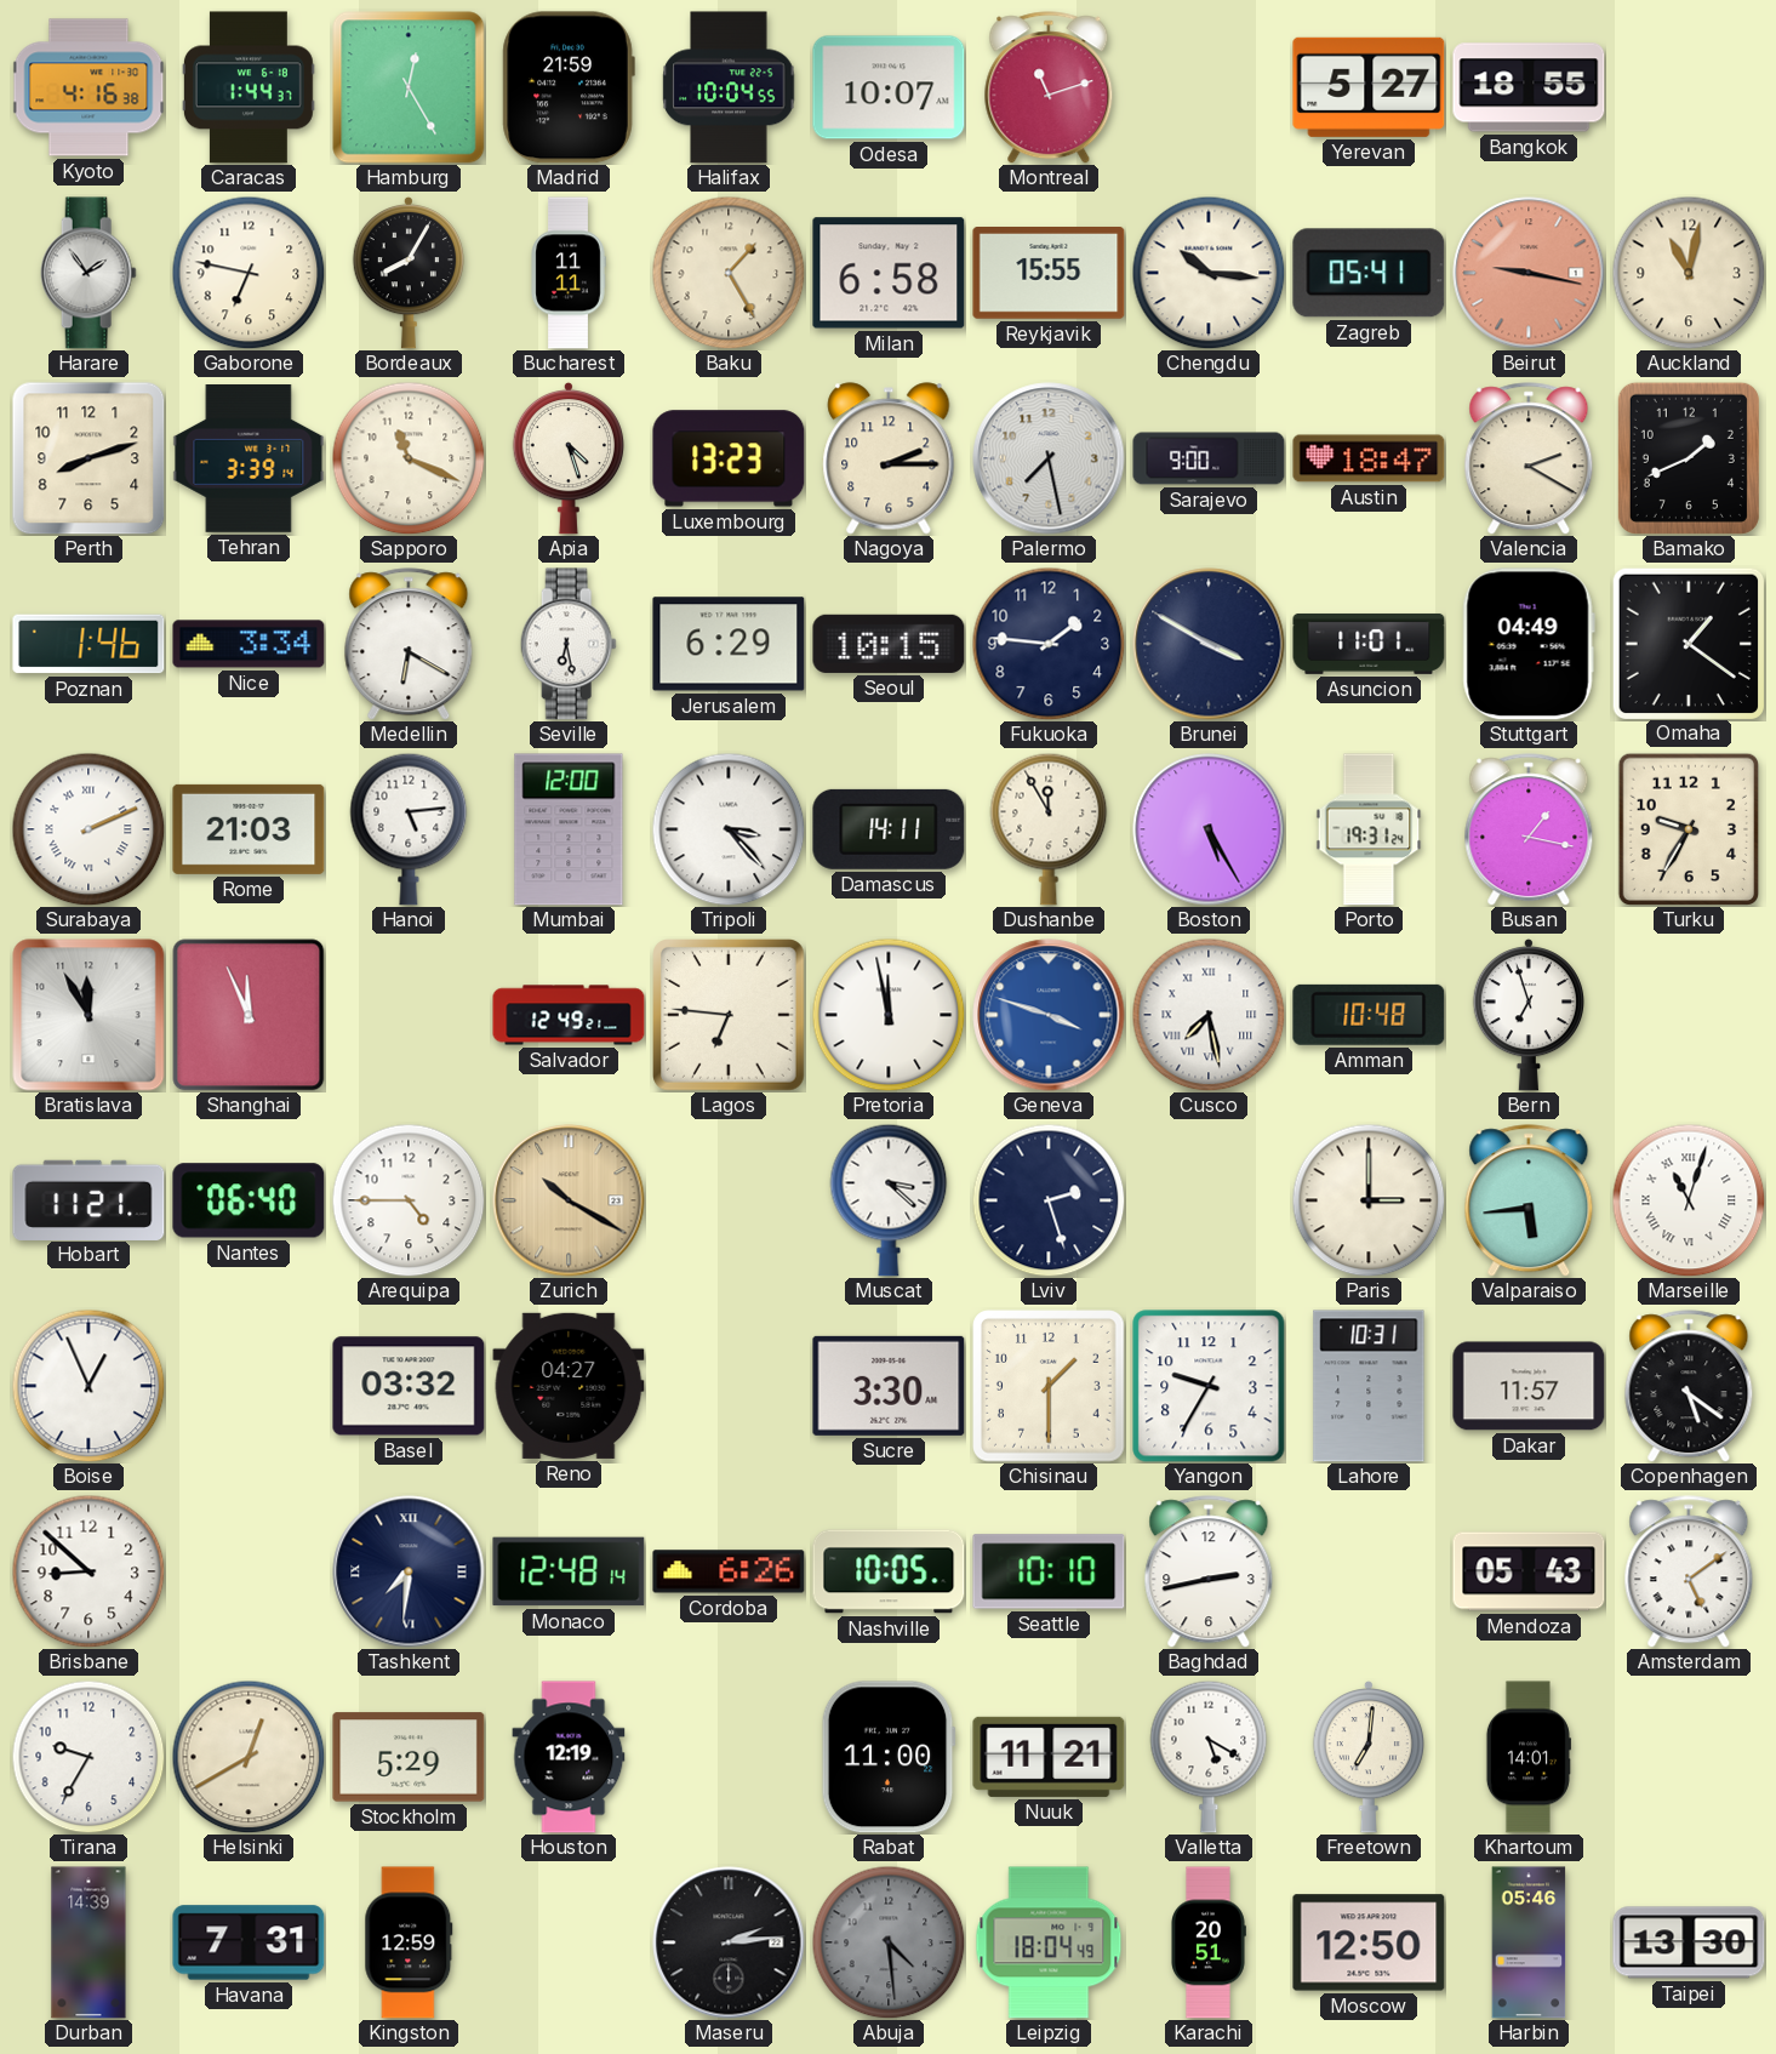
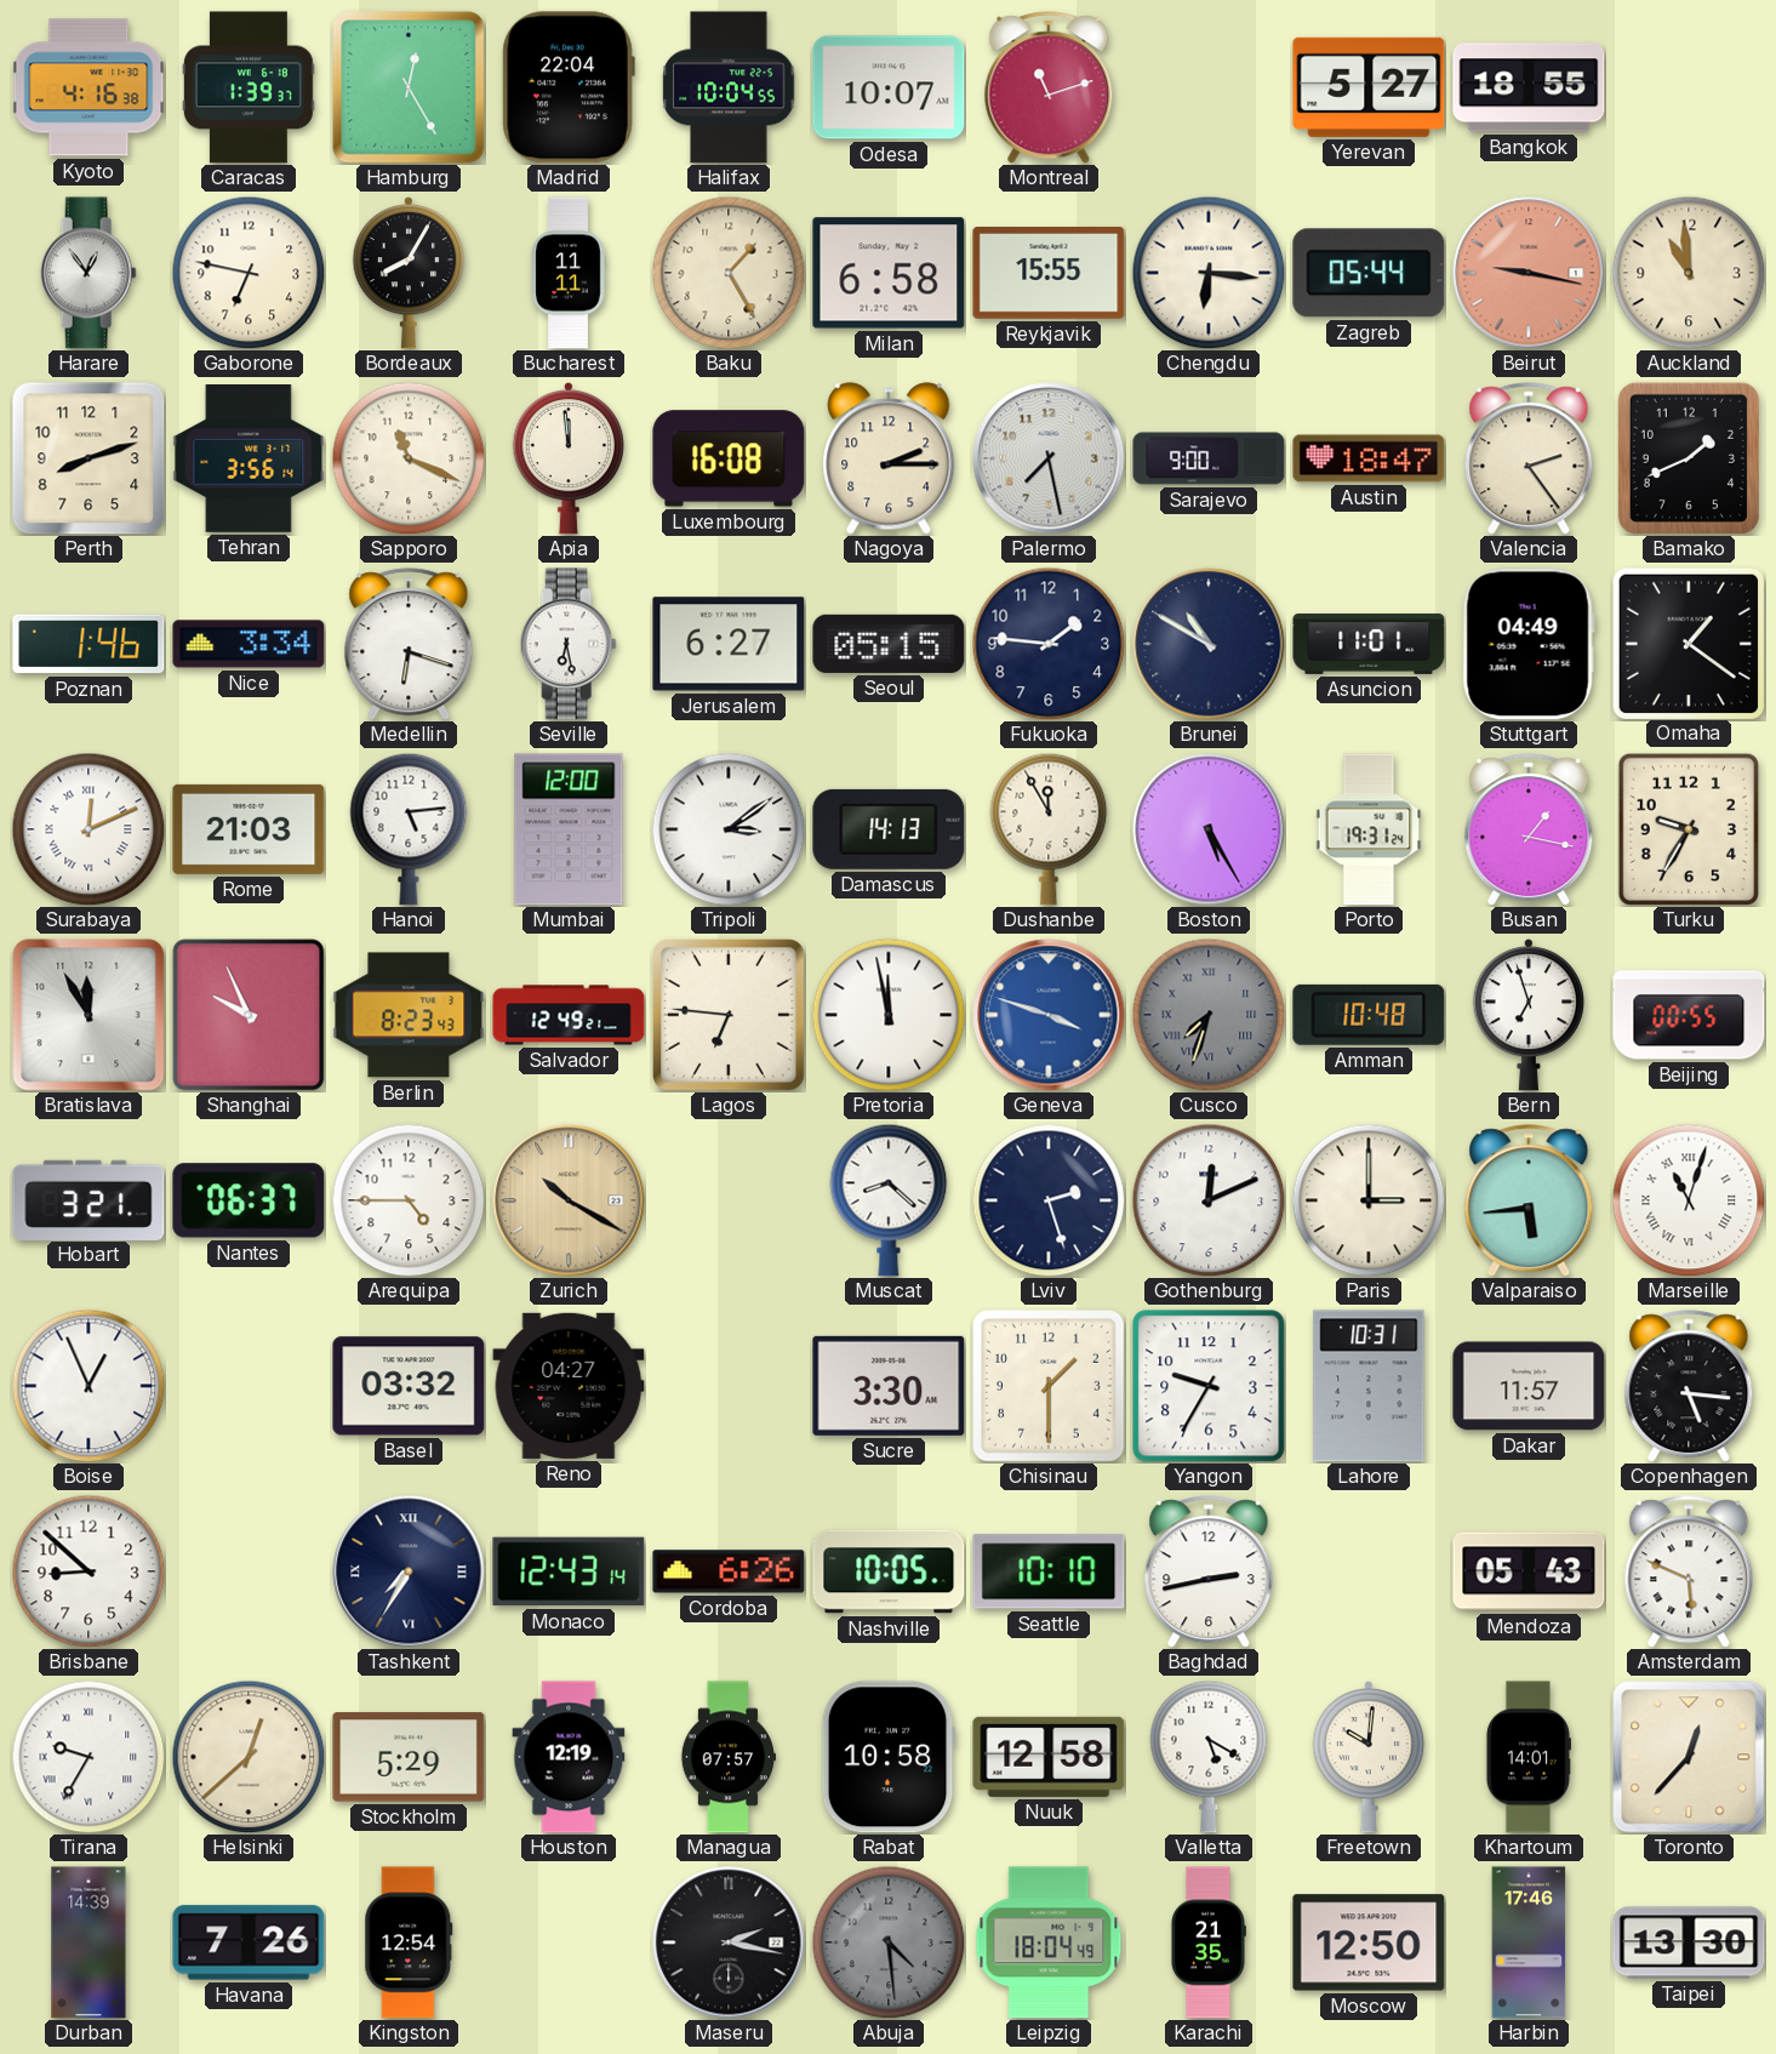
Caracas: 1:44 -> 1:39
Madrid: 21:59 -> 22:04
Harare: 1:54 -> 12:54
Chengdu: 10:16 -> 6:16
Zagreb: 05:41 -> 05:44
Auckland: 11:02 -> 10:59
Tehran: 3:39 -> 3:56
Apia: 4:27 -> 11:59
Luxembourg: 13:23 -> 16:08
Valencia: 2:20 -> 2:24
Medellin: 6:20 -> 6:18
Jerusalem: 6:29 -> 6:27
Seoul: 10:15 -> 05:15
Brunei: 3:50 -> 10:50
Surabaya: 2:11 -> 12:11
Tripoli: 3:23 -> 3:09
Damascus: 14:11 -> 14:13
Shanghai: 11:56 -> 9:56
Berlin: none -> 8:23
Cusco: 7:28 -> 7:33
Cusco dial: white -> grey
Beijing: none -> 00:55
Hobart: 11:21 -> 3:21
Nantes: 06:40 -> 06:37
Muscat: 3:22 -> 8:22
Gothenburg: none -> 12:11
Copenhagen: 5:21 -> 5:16
Tashkent: 7:31 -> 7:35
Monaco: 12:48 -> 12:43
Amsterdam: 5:09 -> 5:49
Tirana numerals: Arabic -> Roman
Helsinki: 12:40 -> 12:38
Managua: none -> 07:57
Rabat: 11:00 -> 10:58
Nuuk: 11:21 -> 12:58
Freetown: 7:01 -> 10:01
Toronto: none -> 12:37
Havana: 7:31 -> 7:26
Kingston: 12:59 -> 12:54
Maseru: 2:14 -> 2:17
Karachi: 20:51 -> 21:35
Harbin: 05:46 -> 17:46
